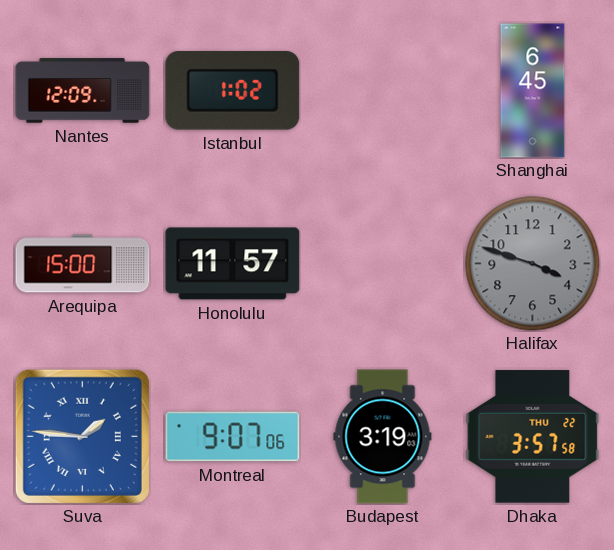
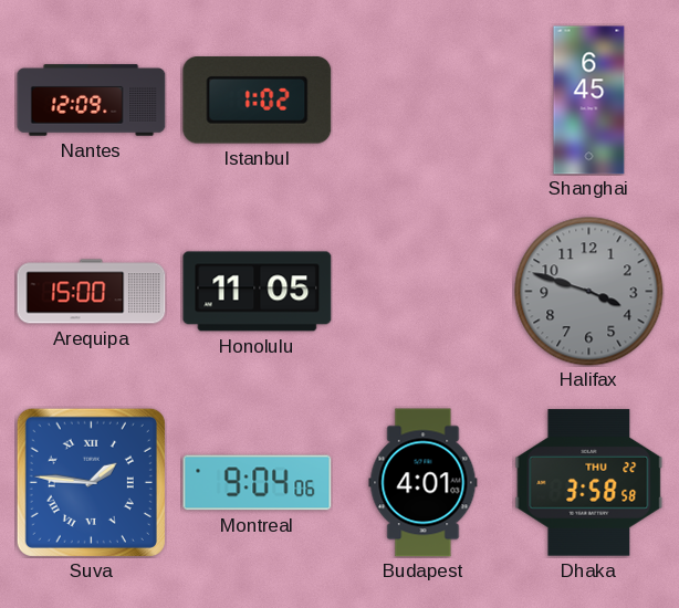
Honolulu: 11:57 -> 11:05
Montreal: 9:07 -> 9:04
Budapest: 3:19 -> 4:01
Dhaka: 3:57 -> 3:58
